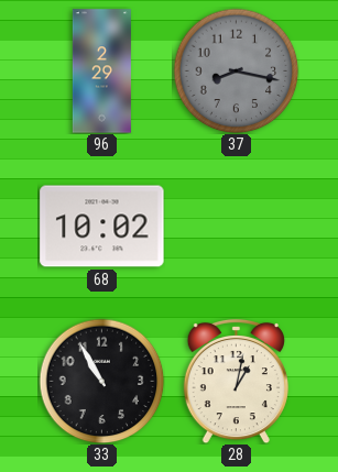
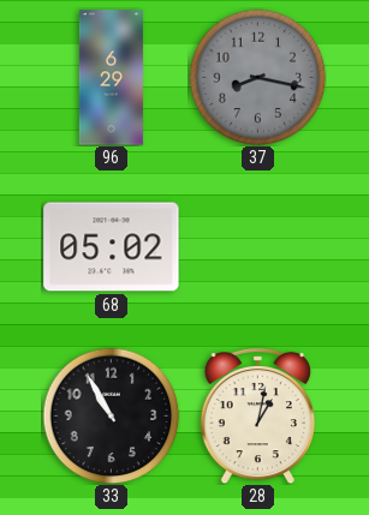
96: 2:29 -> 6:29
68: 10:02 -> 05:02
